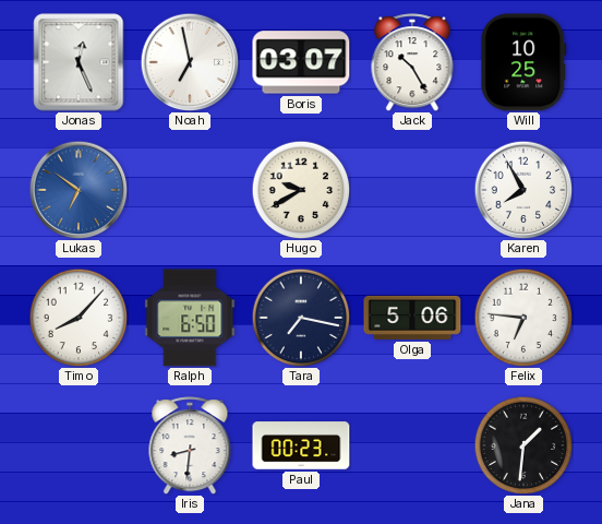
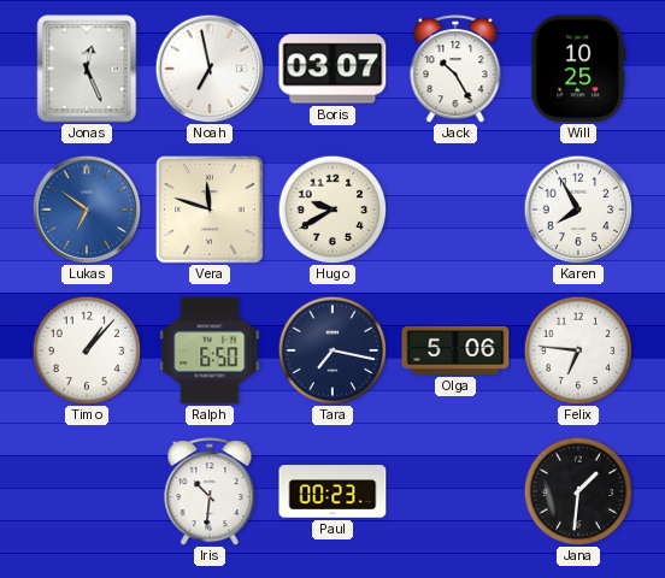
Vera: none -> 11:48
Timo: 8:07 -> 1:07
Iris: 8:31 -> 10:31
